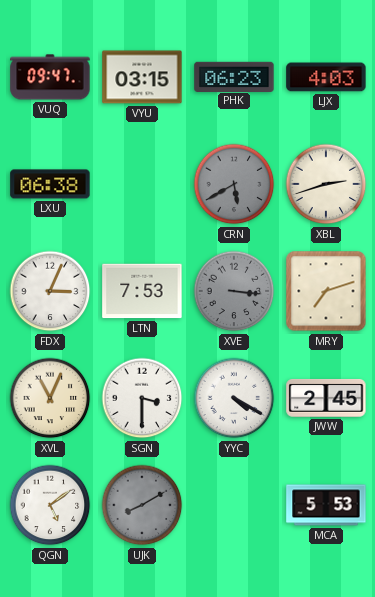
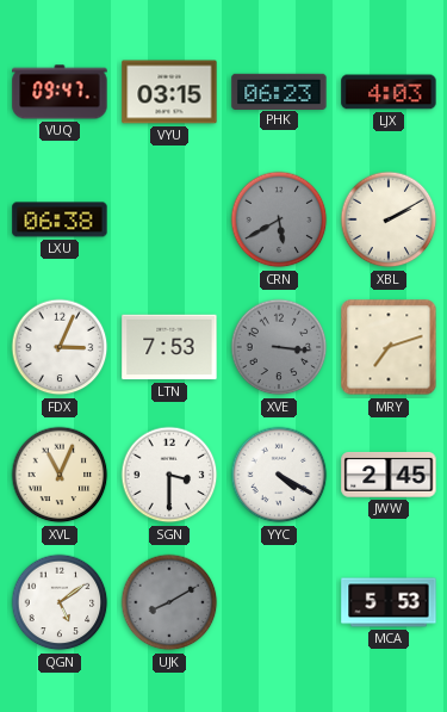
XBL: 2:42 -> 2:10
